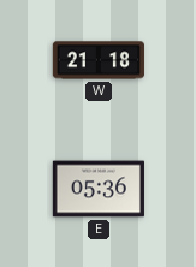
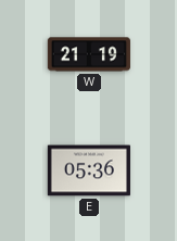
W: 21:18 -> 21:19
